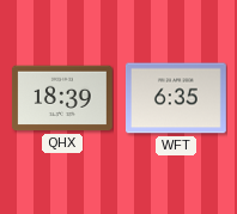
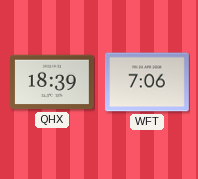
WFT: 6:35 -> 7:06
